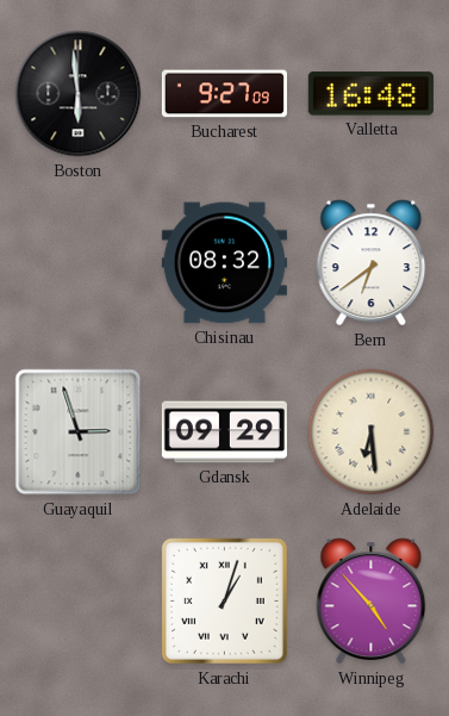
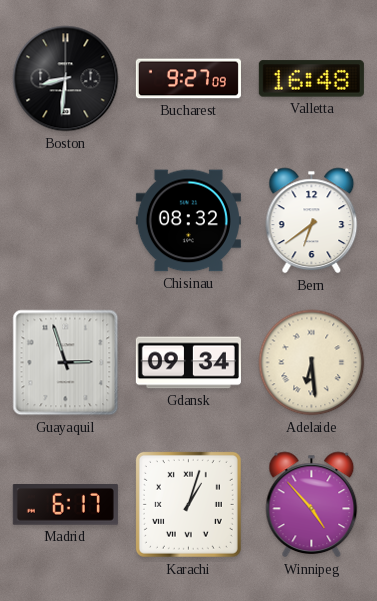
Boston: 5:59 -> 8:31
Gdansk: 09:29 -> 09:34
Madrid: none -> 6:17
